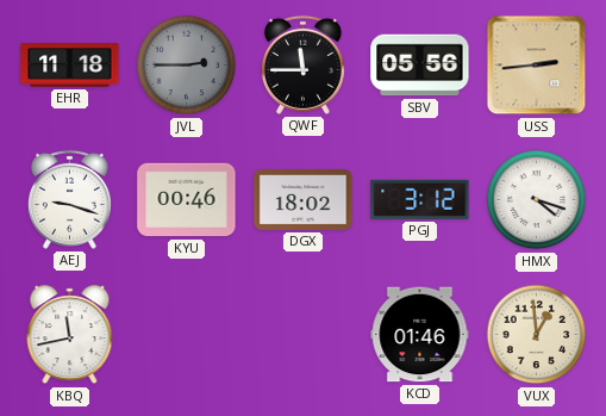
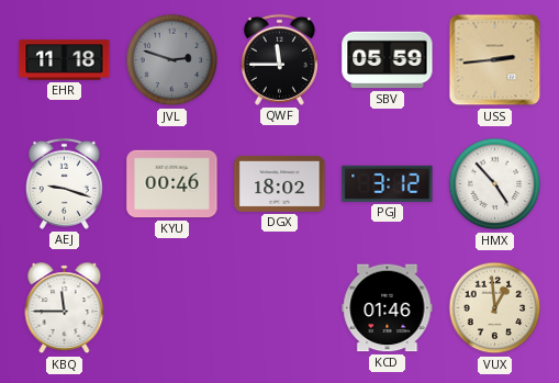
JVL: 2:45 -> 2:48
SBV: 05:56 -> 05:59
HMX: 4:18 -> 4:53
KBQ: 11:43 -> 11:45
